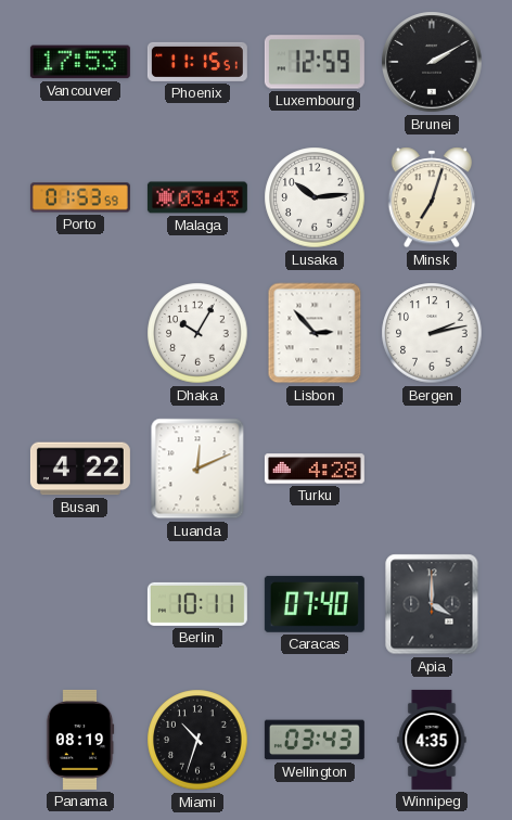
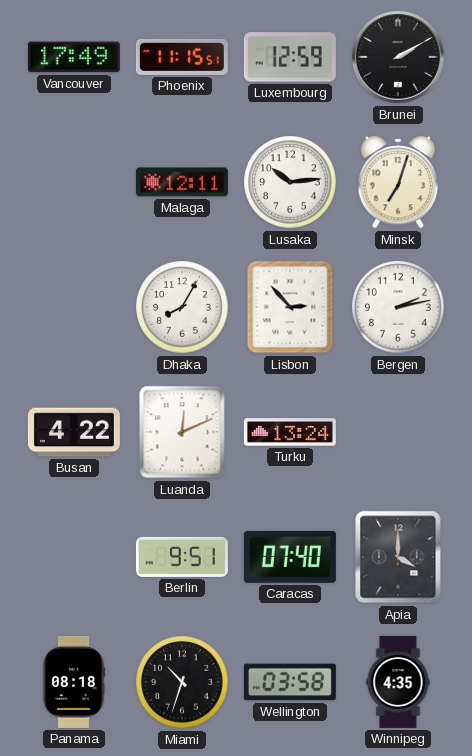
Vancouver: 17:53 -> 17:49
Porto: 01:53 -> none
Malaga: 03:43 -> 12:11
Dhaka: 10:05 -> 8:05
Turku: 4:28 -> 13:24
Berlin: 10:11 -> 9:51
Panama: 08:19 -> 08:18
Wellington: 03:43 -> 03:58
